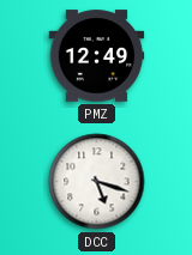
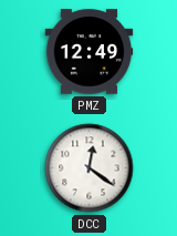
DCC: 5:18 -> 12:21
